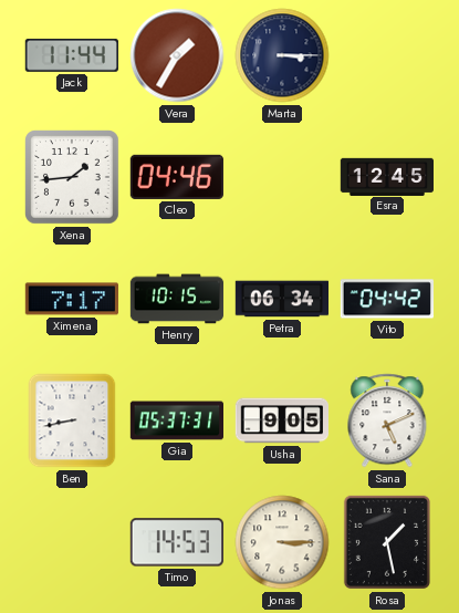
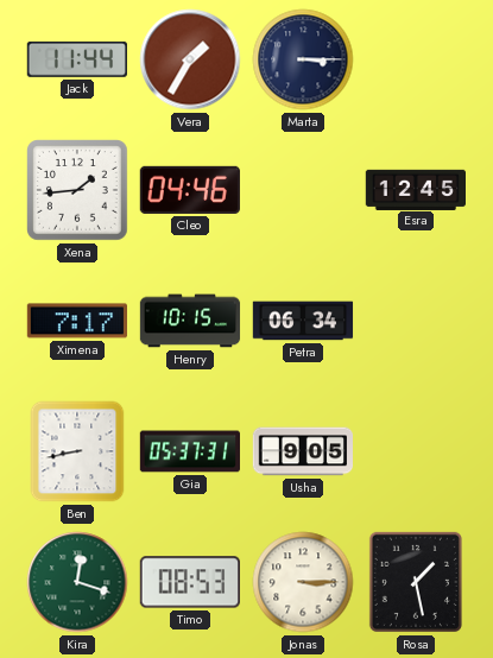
Vito: 04:42 -> none
Sana: 5:11 -> none
Kira: none -> 12:18
Timo: 14:53 -> 08:53
